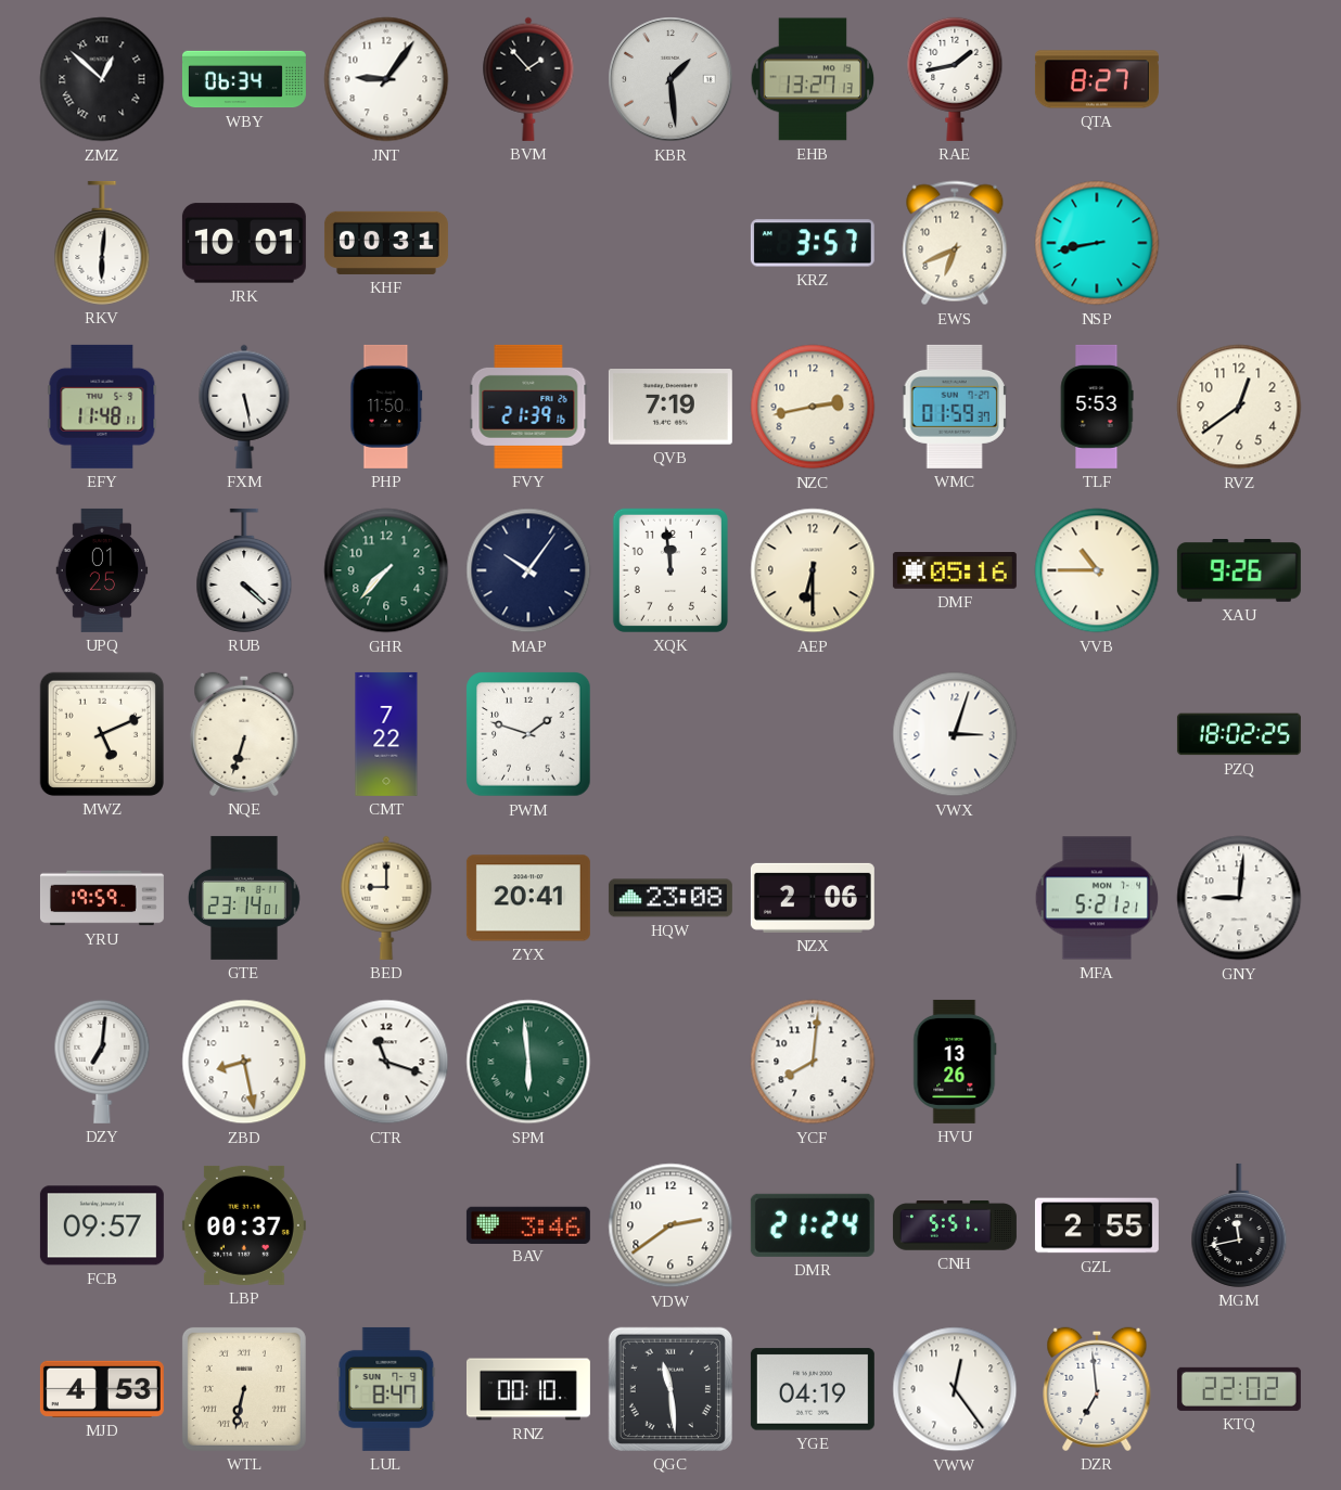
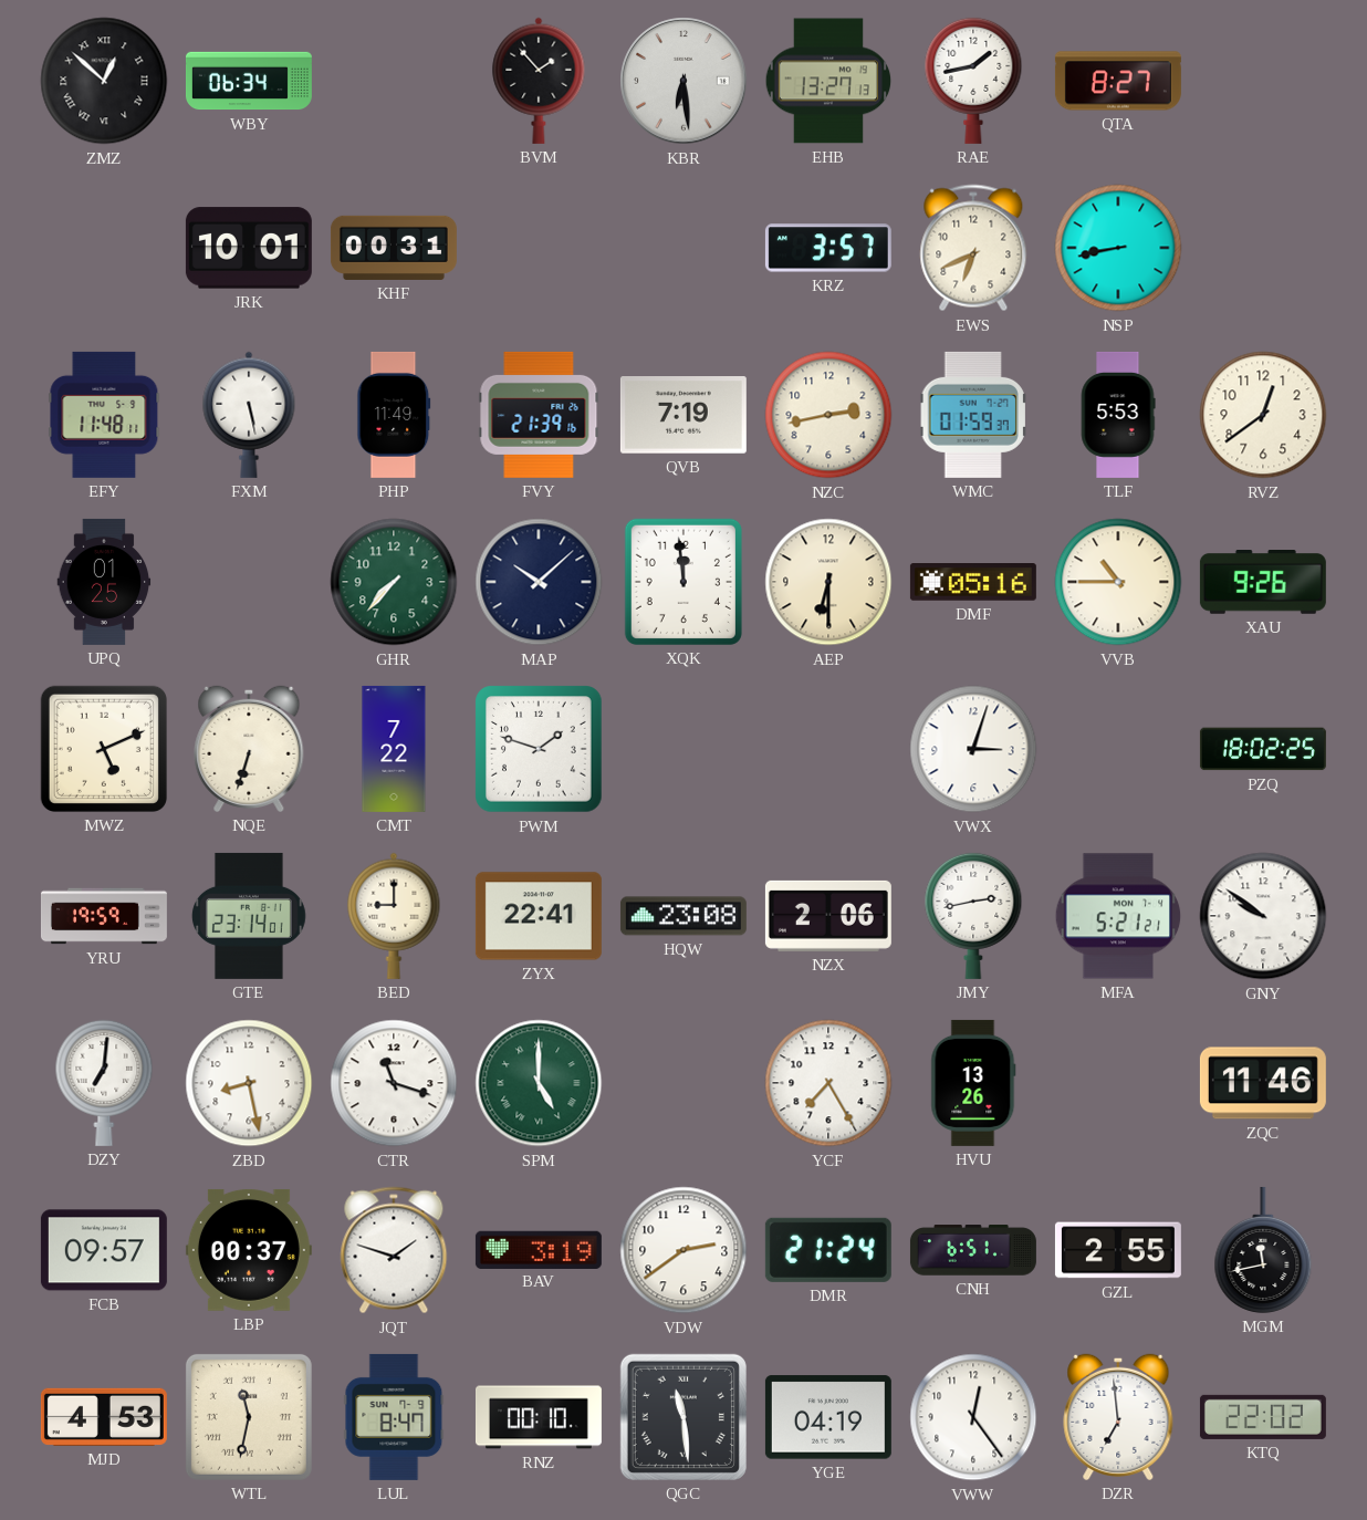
JNT: 9:06 -> none
KBR: 1:29 -> 6:29
RKV: 6:01 -> none
PHP: 11:50 -> 11:49
RUB: 4:22 -> none
MAP: 10:06 -> 10:08
ZYX: 20:41 -> 22:41
JMY: none -> 2:43
GNY: 9:01 -> 9:51
SPM: 5:59 -> 5:00
YCF: 8:01 -> 7:25
ZQC: none -> 11:46
JQT: none -> 1:48
BAV: 3:46 -> 3:19
CNH: 5:51 -> 6:51
WTL: 6:32 -> 11:32
